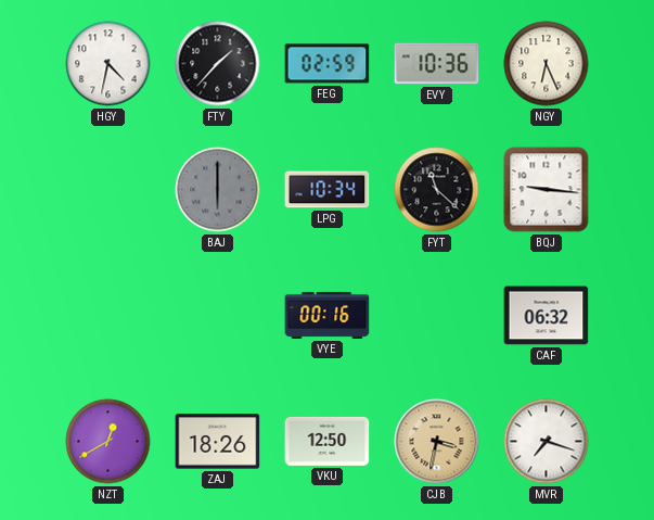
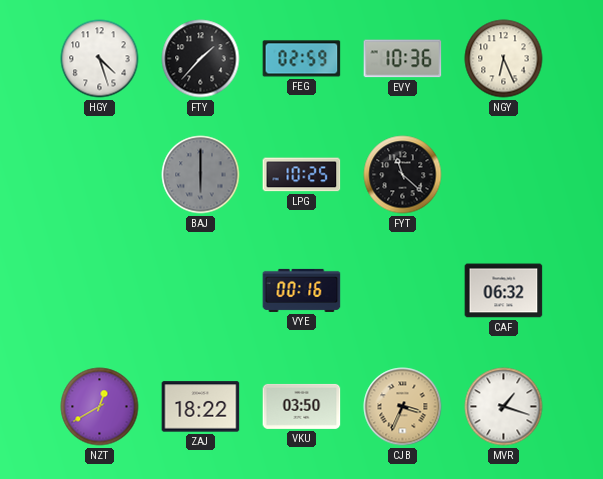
HGY: 4:32 -> 4:27
LPG: 10:34 -> 10:25
BQJ: 9:16 -> none
ZAJ: 18:26 -> 18:22
VKU: 12:50 -> 03:50
CJB: 3:32 -> 3:34
MVR: 7:18 -> 1:18
